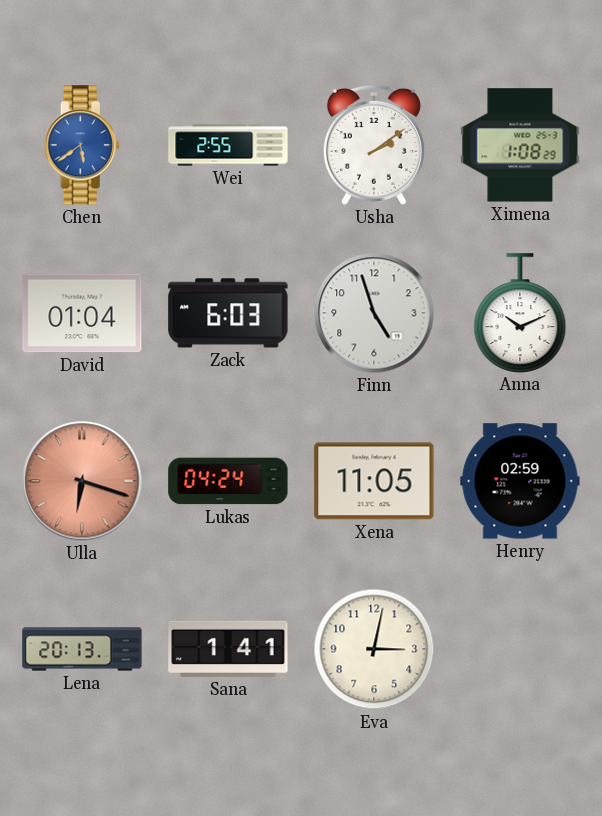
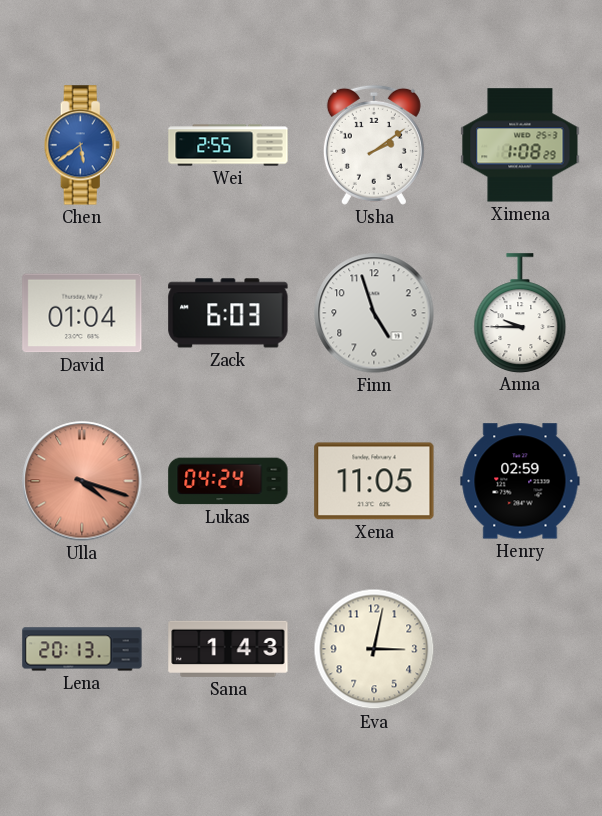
Anna: 10:11 -> 9:45
Ulla: 6:18 -> 4:18
Sana: 1:41 -> 1:43
